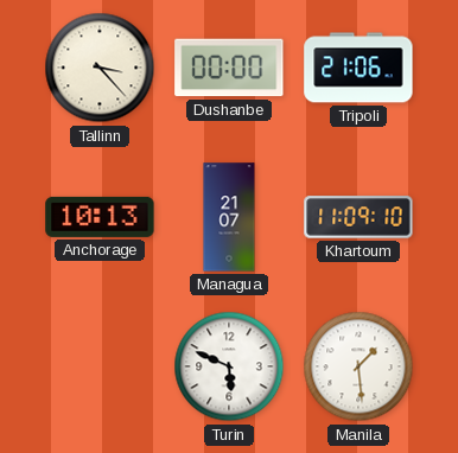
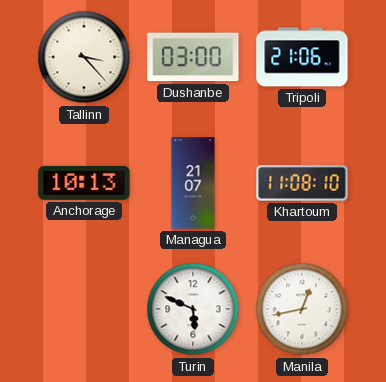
Dushanbe: 00:00 -> 03:00
Khartoum: 11:09 -> 11:08
Manila: 1:29 -> 12:43
